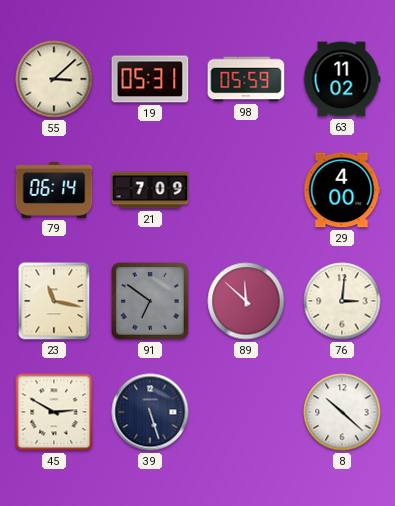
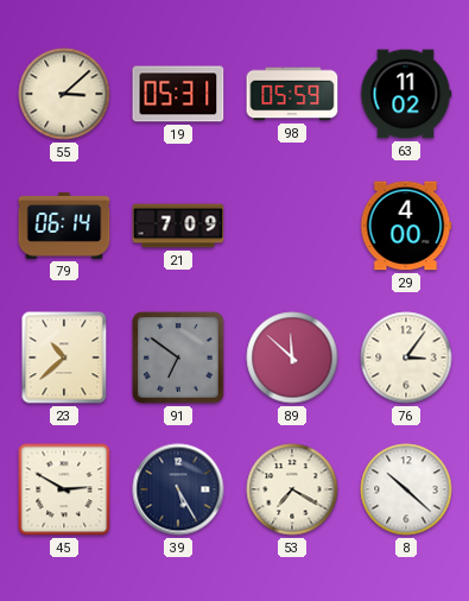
23: 11:17 -> 10:38
76: 3:01 -> 3:06
39: 5:27 -> 5:25
53: none -> 7:20
